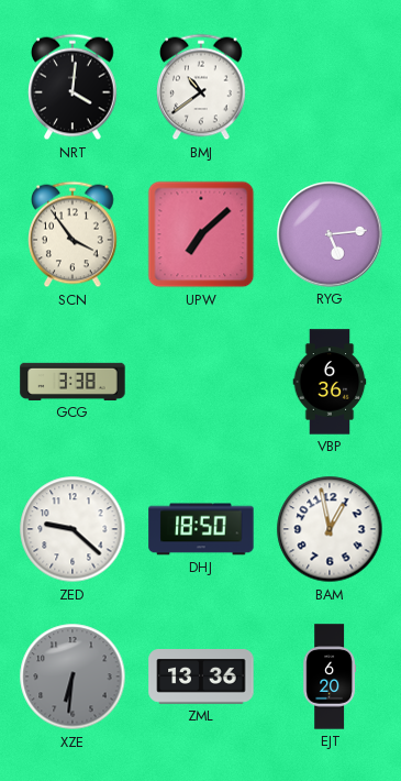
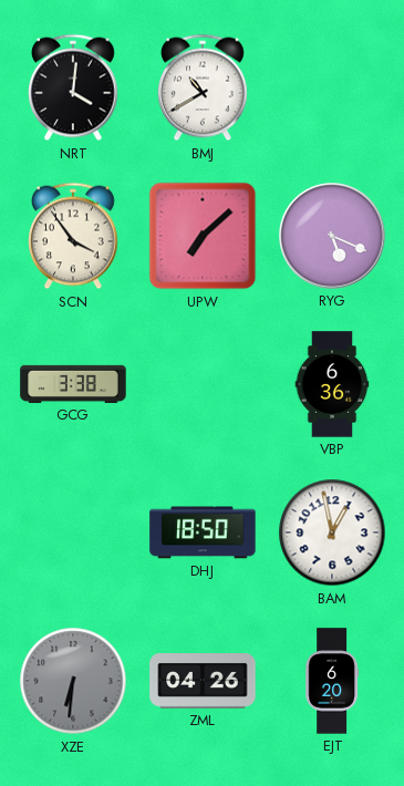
BMJ: 10:39 -> 10:40
RYG: 5:14 -> 5:19
ZED: 9:22 -> none
ZML: 13:36 -> 04:26
